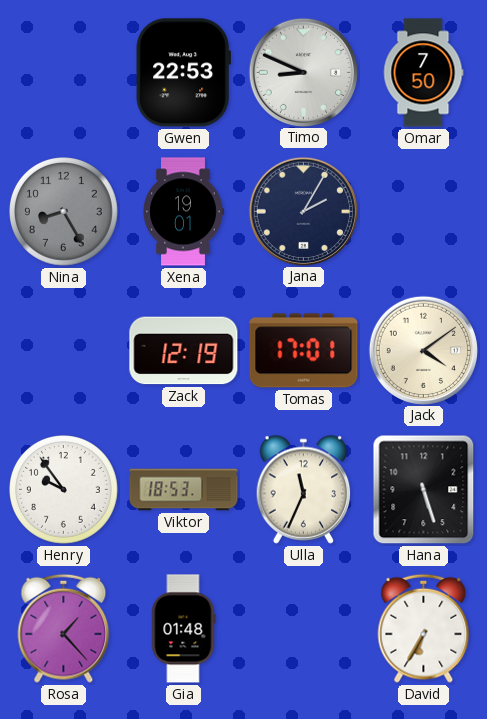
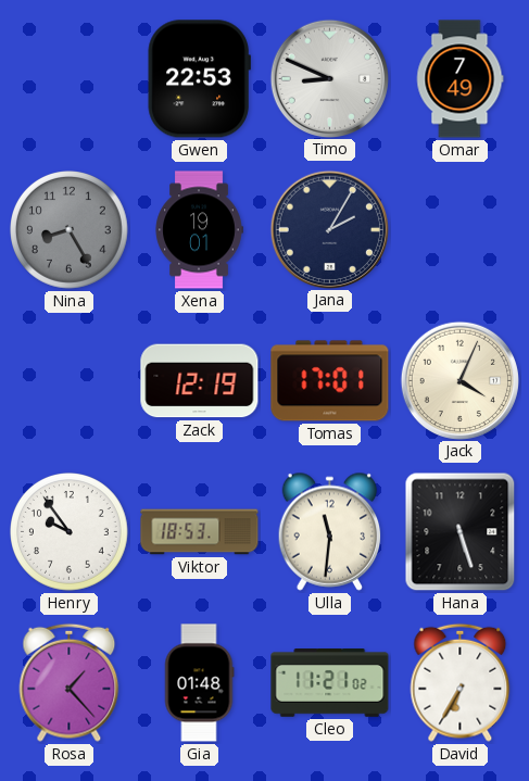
Omar: 7:50 -> 7:49
Jack: 4:09 -> 4:04
Ulla: 11:34 -> 11:31
Cleo: none -> 11:21
